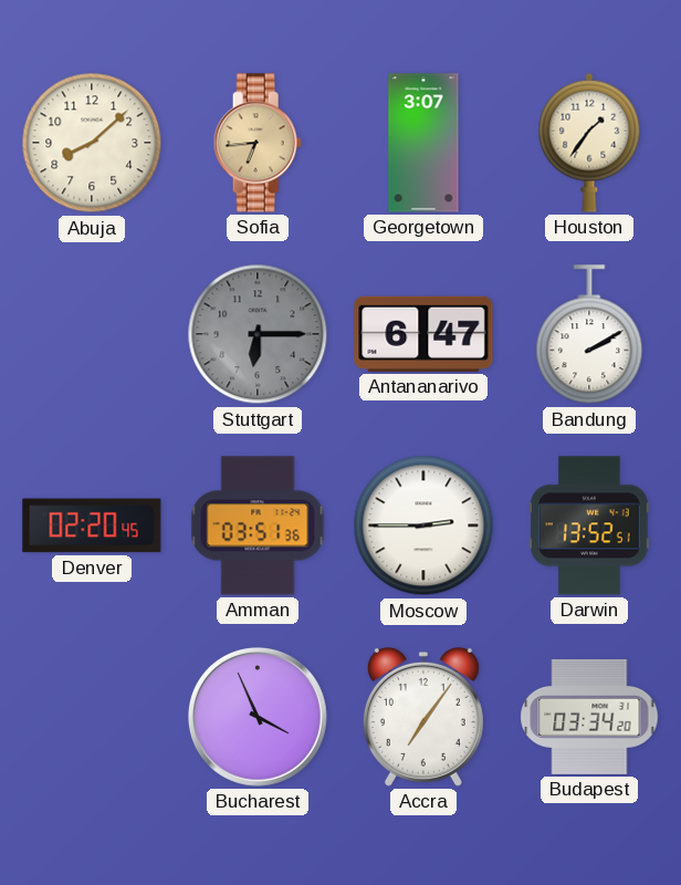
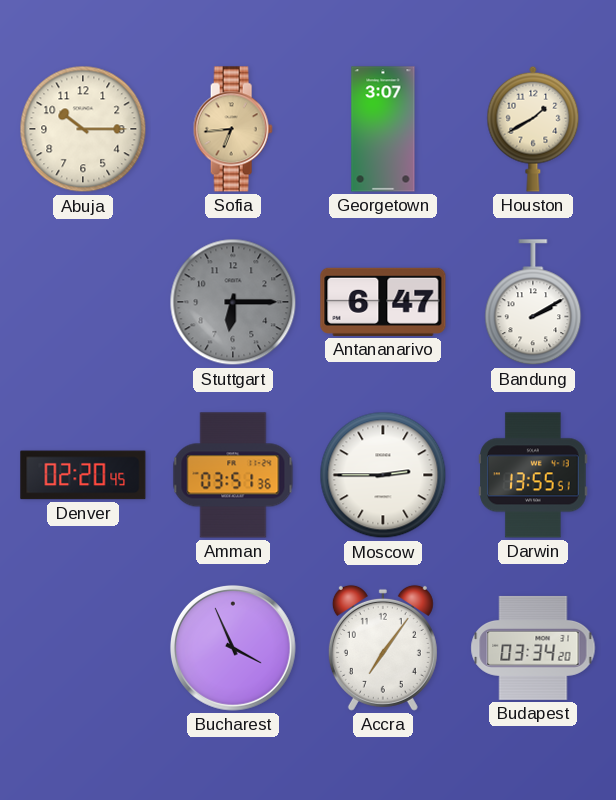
Abuja: 8:08 -> 10:15
Houston: 1:36 -> 1:40
Darwin: 13:52 -> 13:55
